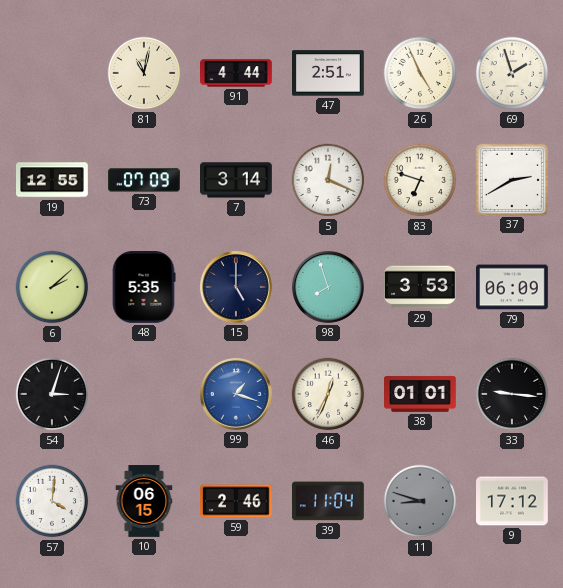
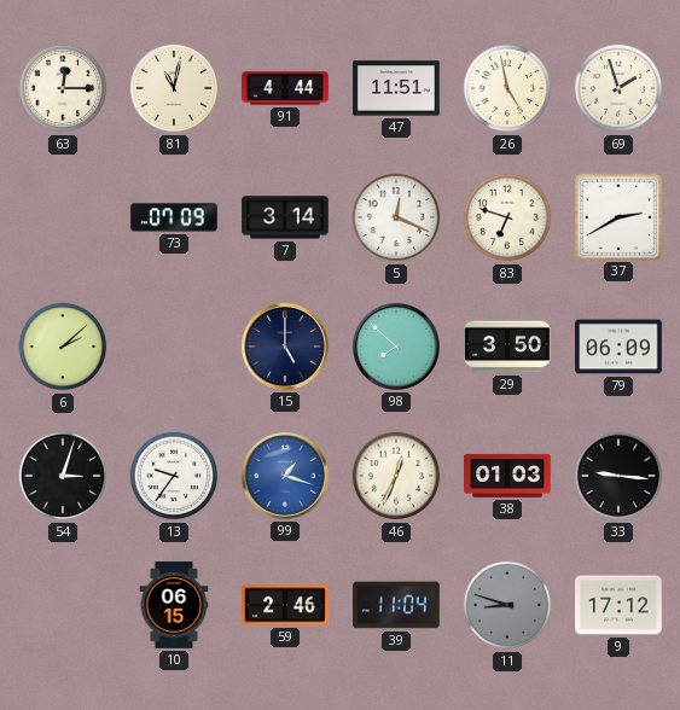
63: none -> 12:15
47: 2:51 -> 11:51
26: 4:56 -> 4:58
19: 12:55 -> none
48: 5:35 -> none
98: 7:57 -> 7:52
29: 3:53 -> 3:50
13: none -> 9:36
38: 01:01 -> 01:03
57: 4:01 -> none
